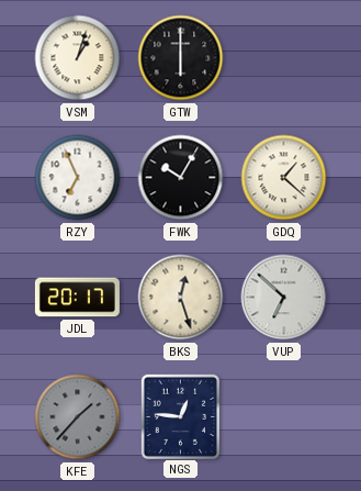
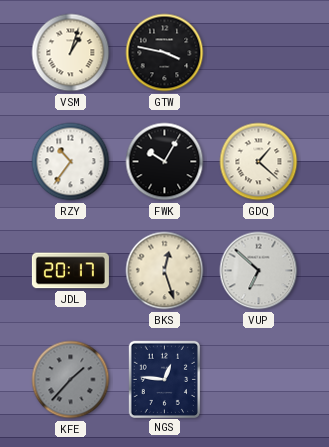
GTW: 6:00 -> 3:47
RZY: 6:56 -> 10:36
